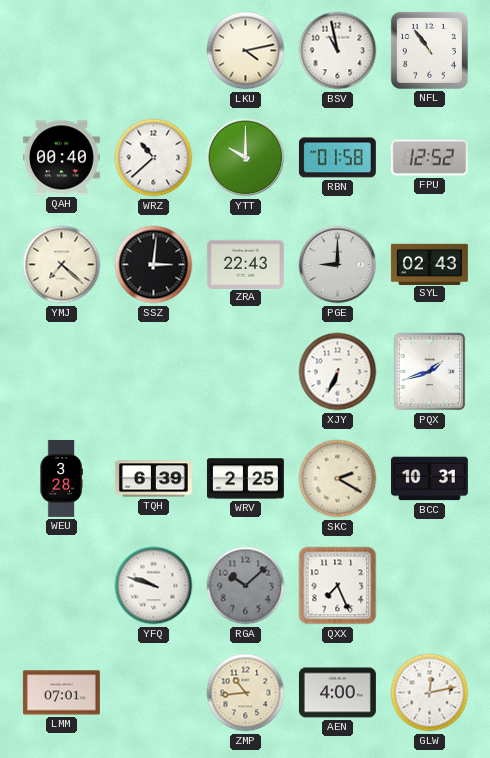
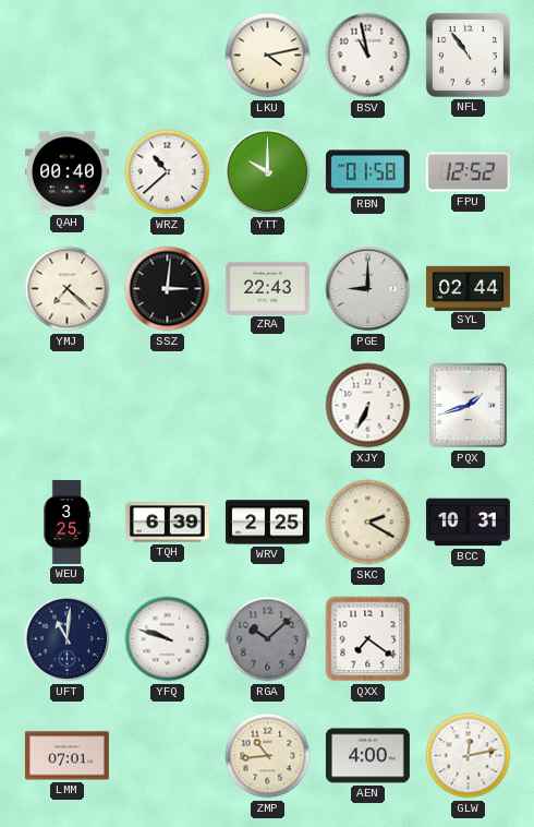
SYL: 02:43 -> 02:44
WEU: 3:28 -> 3:25
UFT: none -> 11:01
QXX: 7:26 -> 7:21
